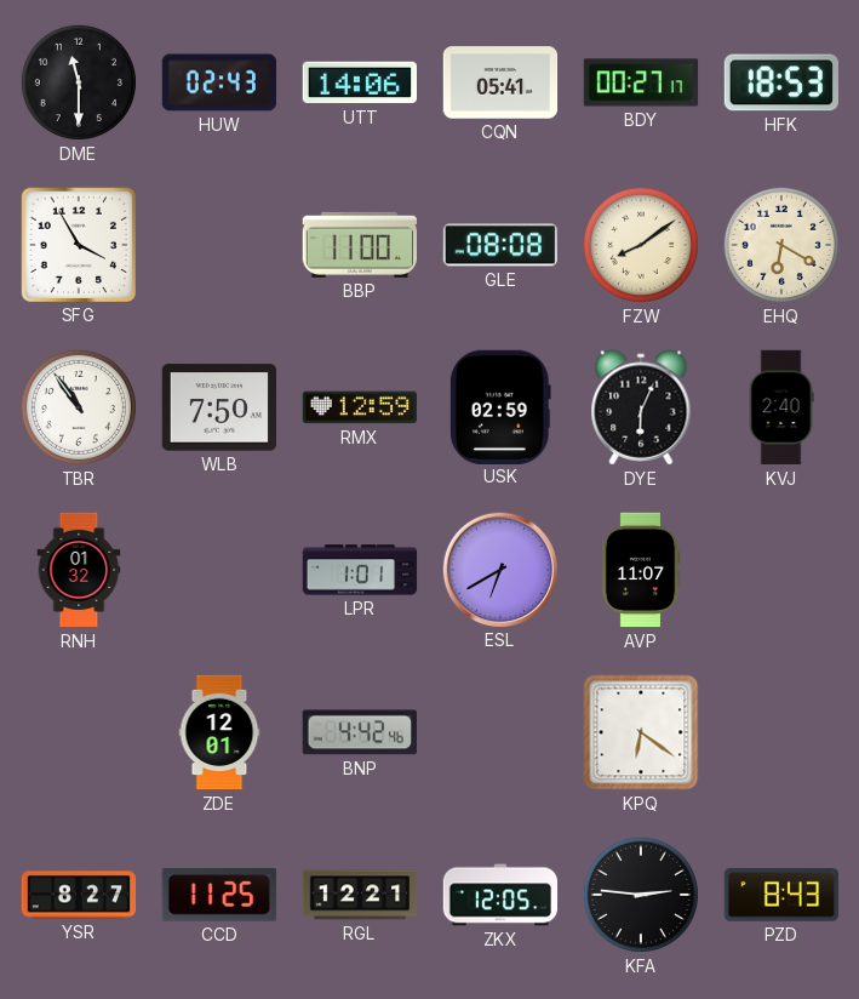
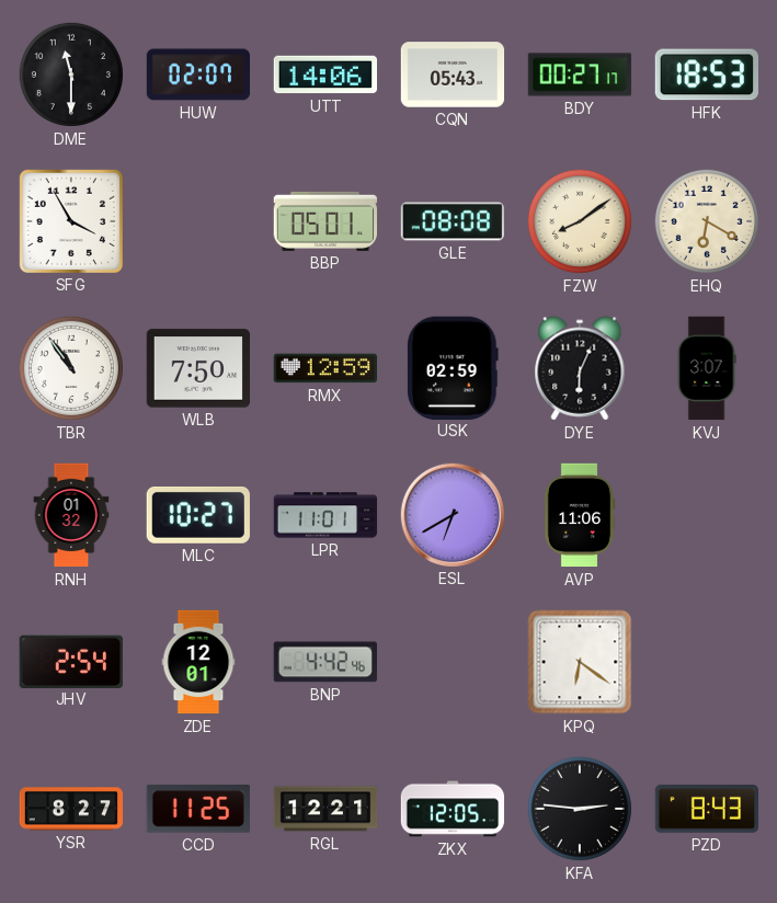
HUW: 02:43 -> 02:07
CQN: 05:41 -> 05:43
BBP: 11:00 -> 05:01
KVJ: 2:40 -> 3:07
MLC: none -> 10:27
LPR: 1:01 -> 11:01
AVP: 11:07 -> 11:06
JHV: none -> 2:54
